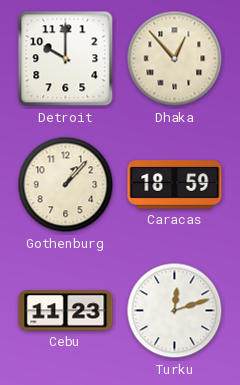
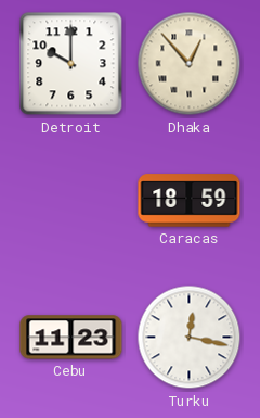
Gothenburg: 1:07 -> none
Turku: 12:12 -> 12:17
